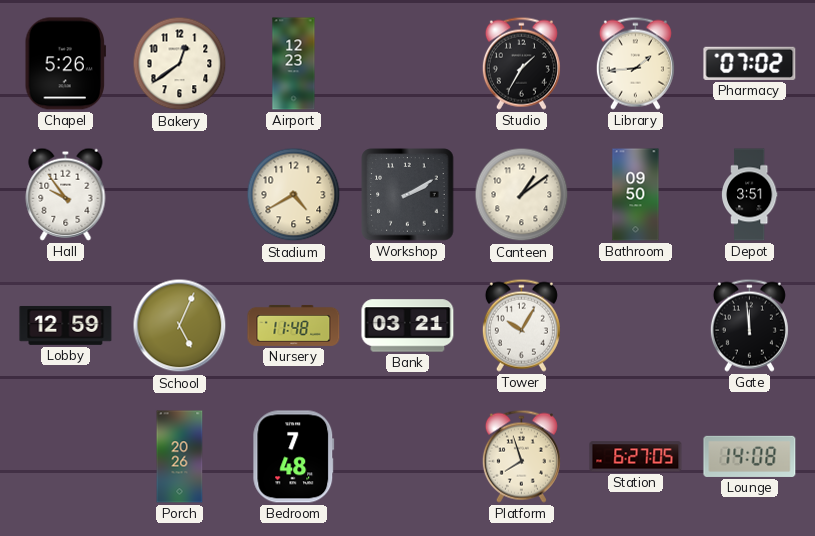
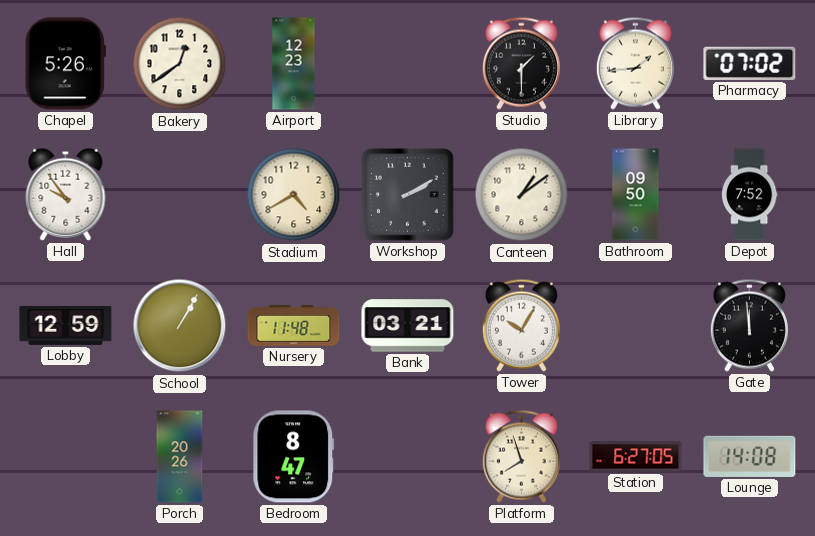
Studio: 1:35 -> 1:30
Depot: 3:51 -> 7:52
School: 5:04 -> 1:05
Bedroom: 7:48 -> 8:47
